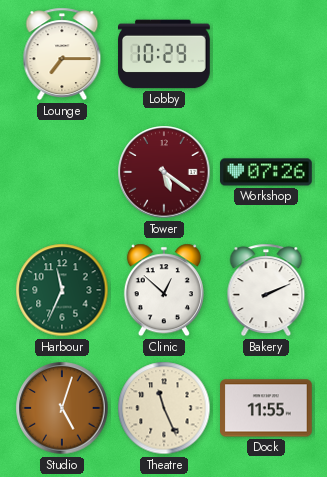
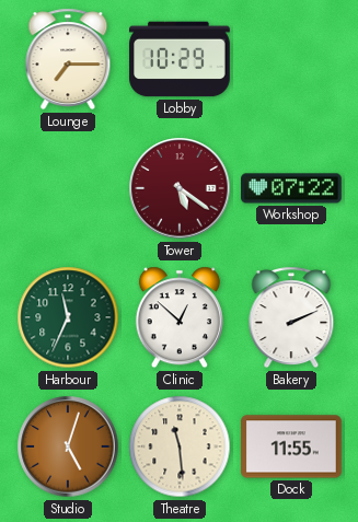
Workshop: 07:26 -> 07:22
Theatre: 11:26 -> 11:29
